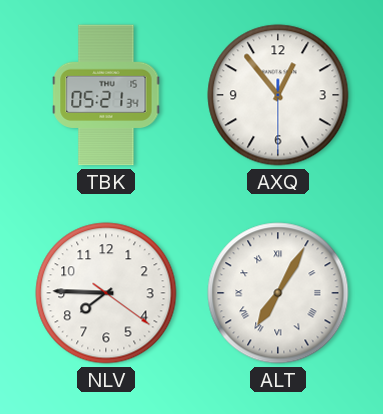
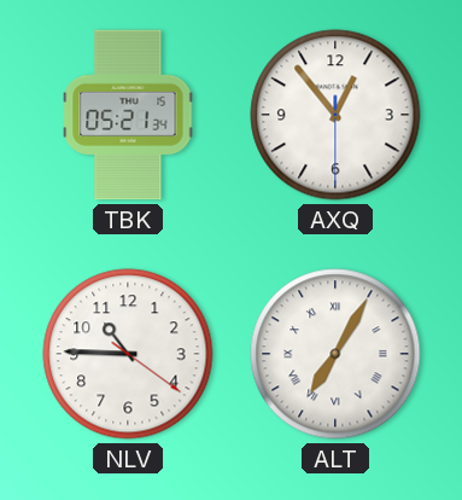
NLV: 7:45 -> 10:45
